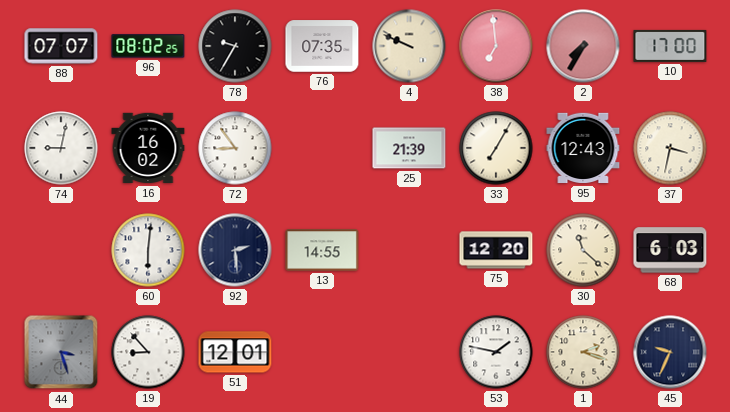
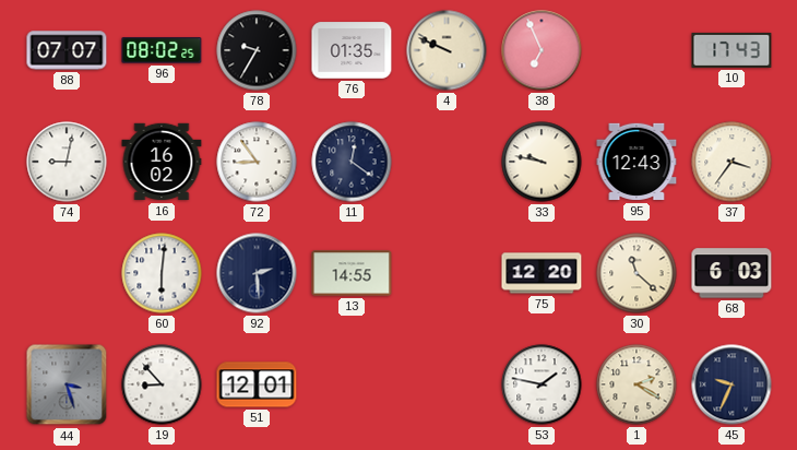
76: 07:35 -> 01:35
38: 6:59 -> 6:56
2: 7:35 -> none
10: 17:00 -> 17:43
11: none -> 12:21
25: 21:39 -> none
33: 7:05 -> 9:47
37: 3:32 -> 3:36
1: 2:18 -> 2:20
